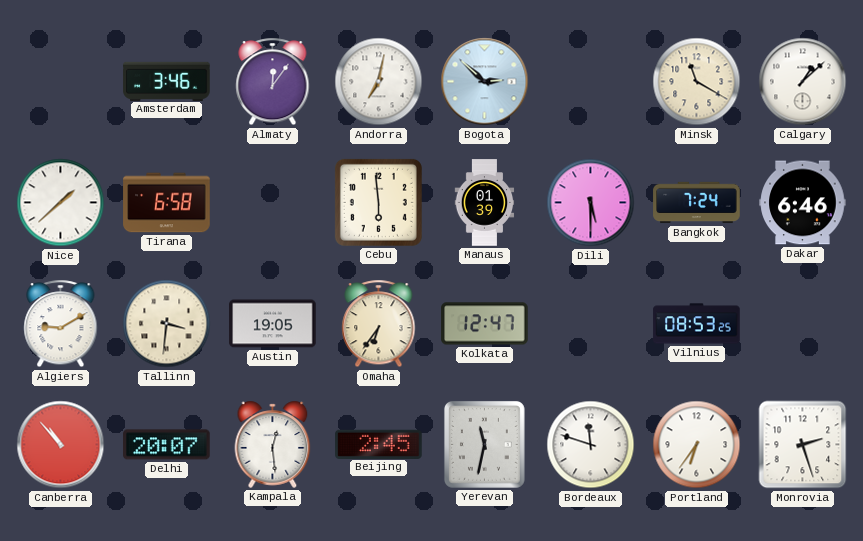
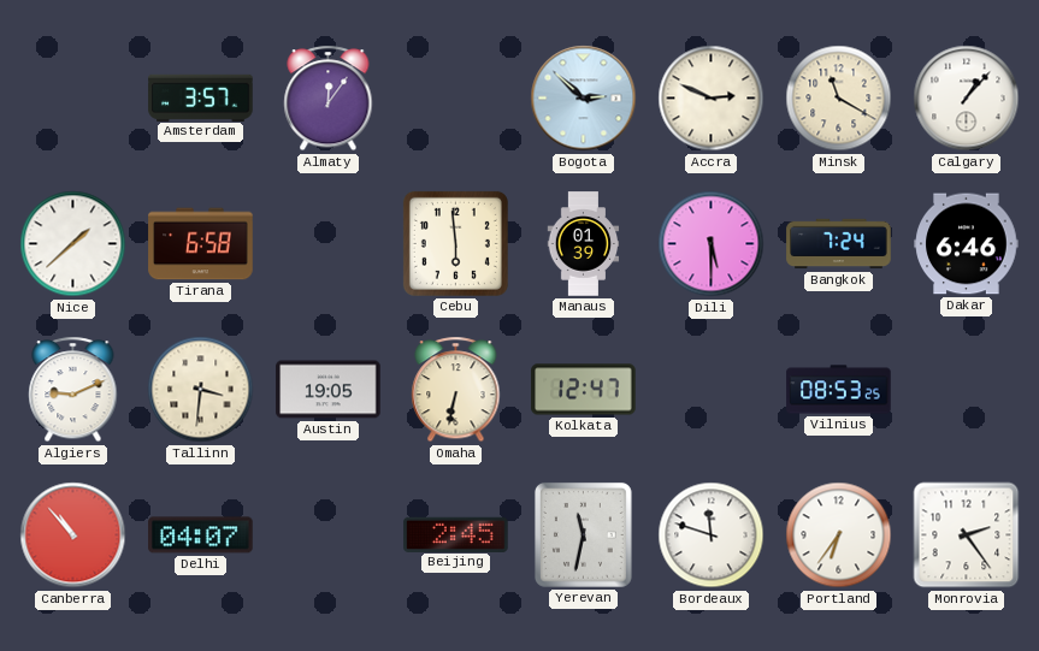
Amsterdam: 3:46 -> 3:57
Andorra: 7:02 -> none
Accra: none -> 2:49
Calgary: 1:08 -> 1:07
Algiers: 9:10 -> 9:11
Omaha: 6:36 -> 6:32
Delhi: 20:07 -> 04:07
Kampala: 12:29 -> none
Monrovia: 2:27 -> 2:24
